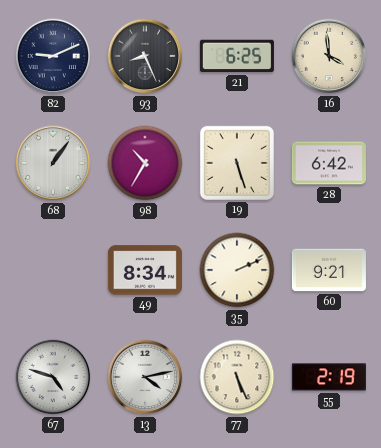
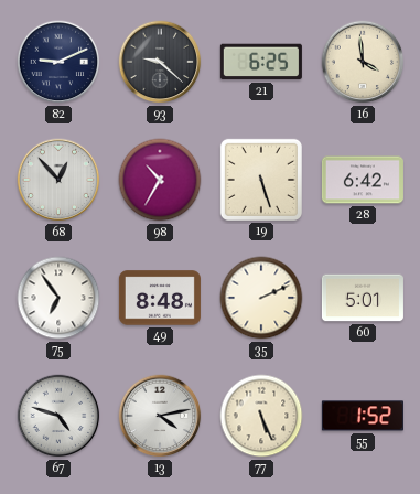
93: 8:26 -> 9:22
68: 1:06 -> 12:53
75: none -> 6:54
49: 8:34 -> 8:48
60: 9:21 -> 5:01
55: 2:19 -> 1:52
